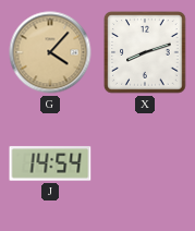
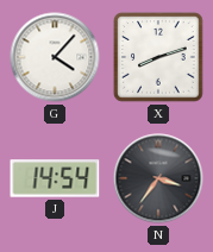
G dial: champagne -> white
N: none -> 3:36
